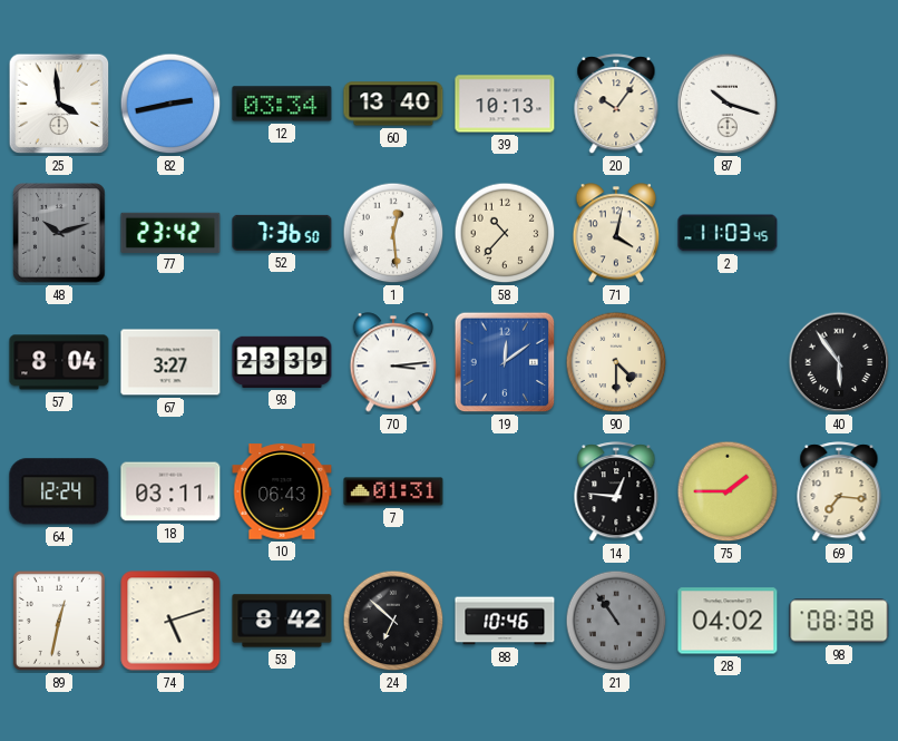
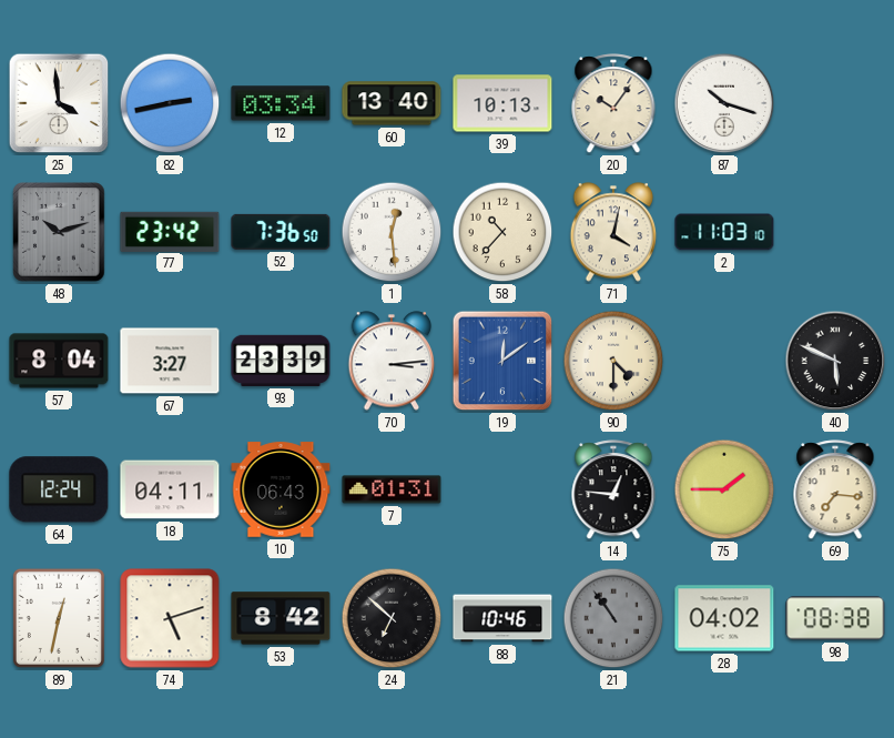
2: 11:03:45 -> 11:03:10
40: 5:54 -> 5:49
18: 03:11 -> 04:11
